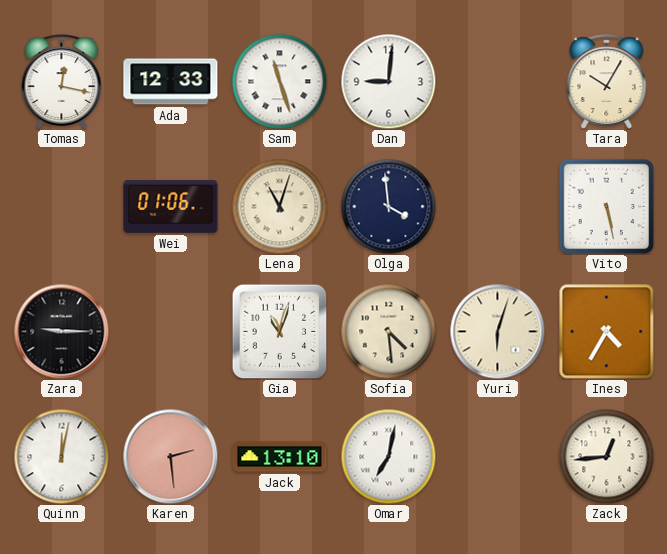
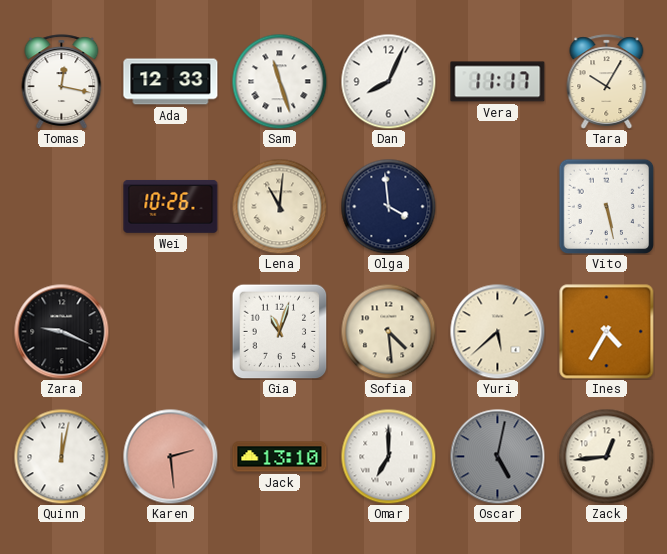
Dan: 9:01 -> 8:04
Vera: none -> 11:17
Wei: 01:06 -> 10:26
Lena: 11:03 -> 11:01
Zara: 9:15 -> 9:19
Yuri: 6:03 -> 5:38
Omar: 7:02 -> 7:00
Oscar: none -> 5:02
